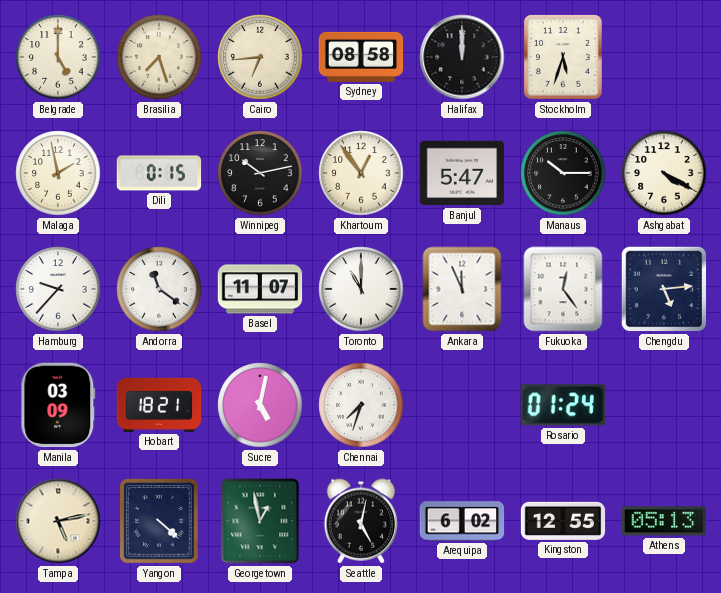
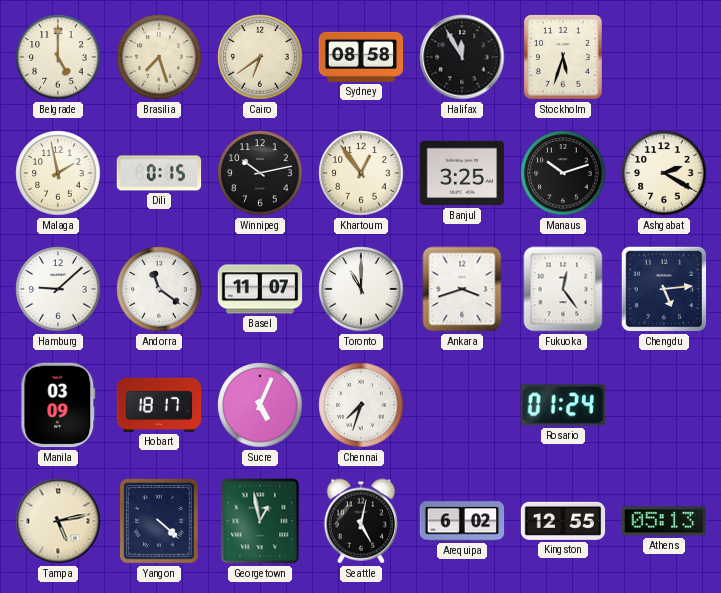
Cairo: 6:44 -> 6:39
Halifax: 12:00 -> 11:55
Banjul: 5:47 -> 3:25
Manaus: 10:15 -> 10:12
Ashgabat: 4:20 -> 2:20
Hamburg: 9:37 -> 9:08
Ankara: 11:56 -> 3:42
Hobart: 18:21 -> 18:17
Sucre: 5:02 -> 5:04
